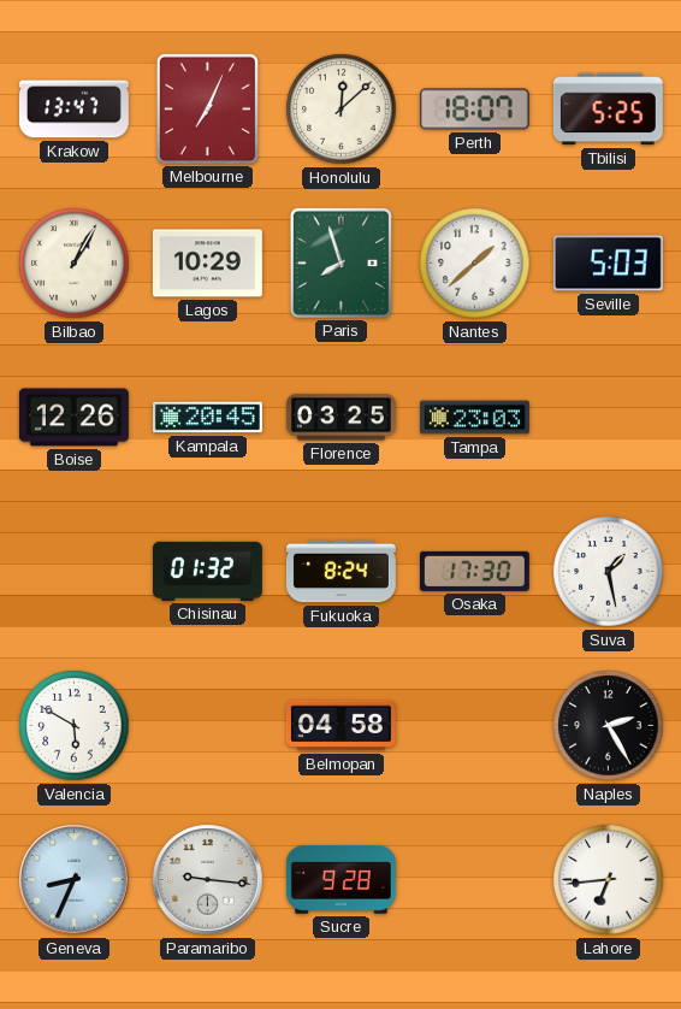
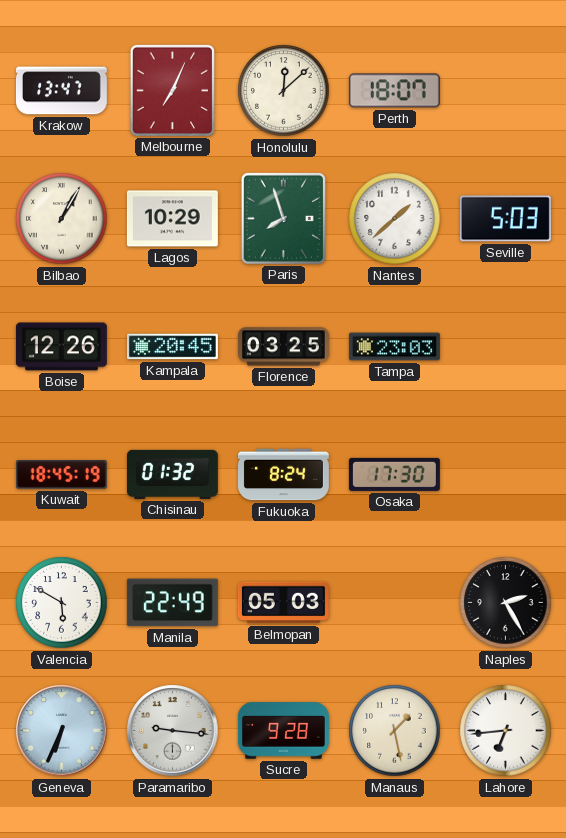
Tbilisi: 5:25 -> none
Kuwait: none -> 18:45
Suva: 1:28 -> none
Manila: none -> 22:49
Belmopan: 04:58 -> 05:03
Geneva: 8:34 -> 6:34
Manaus: none -> 1:28
